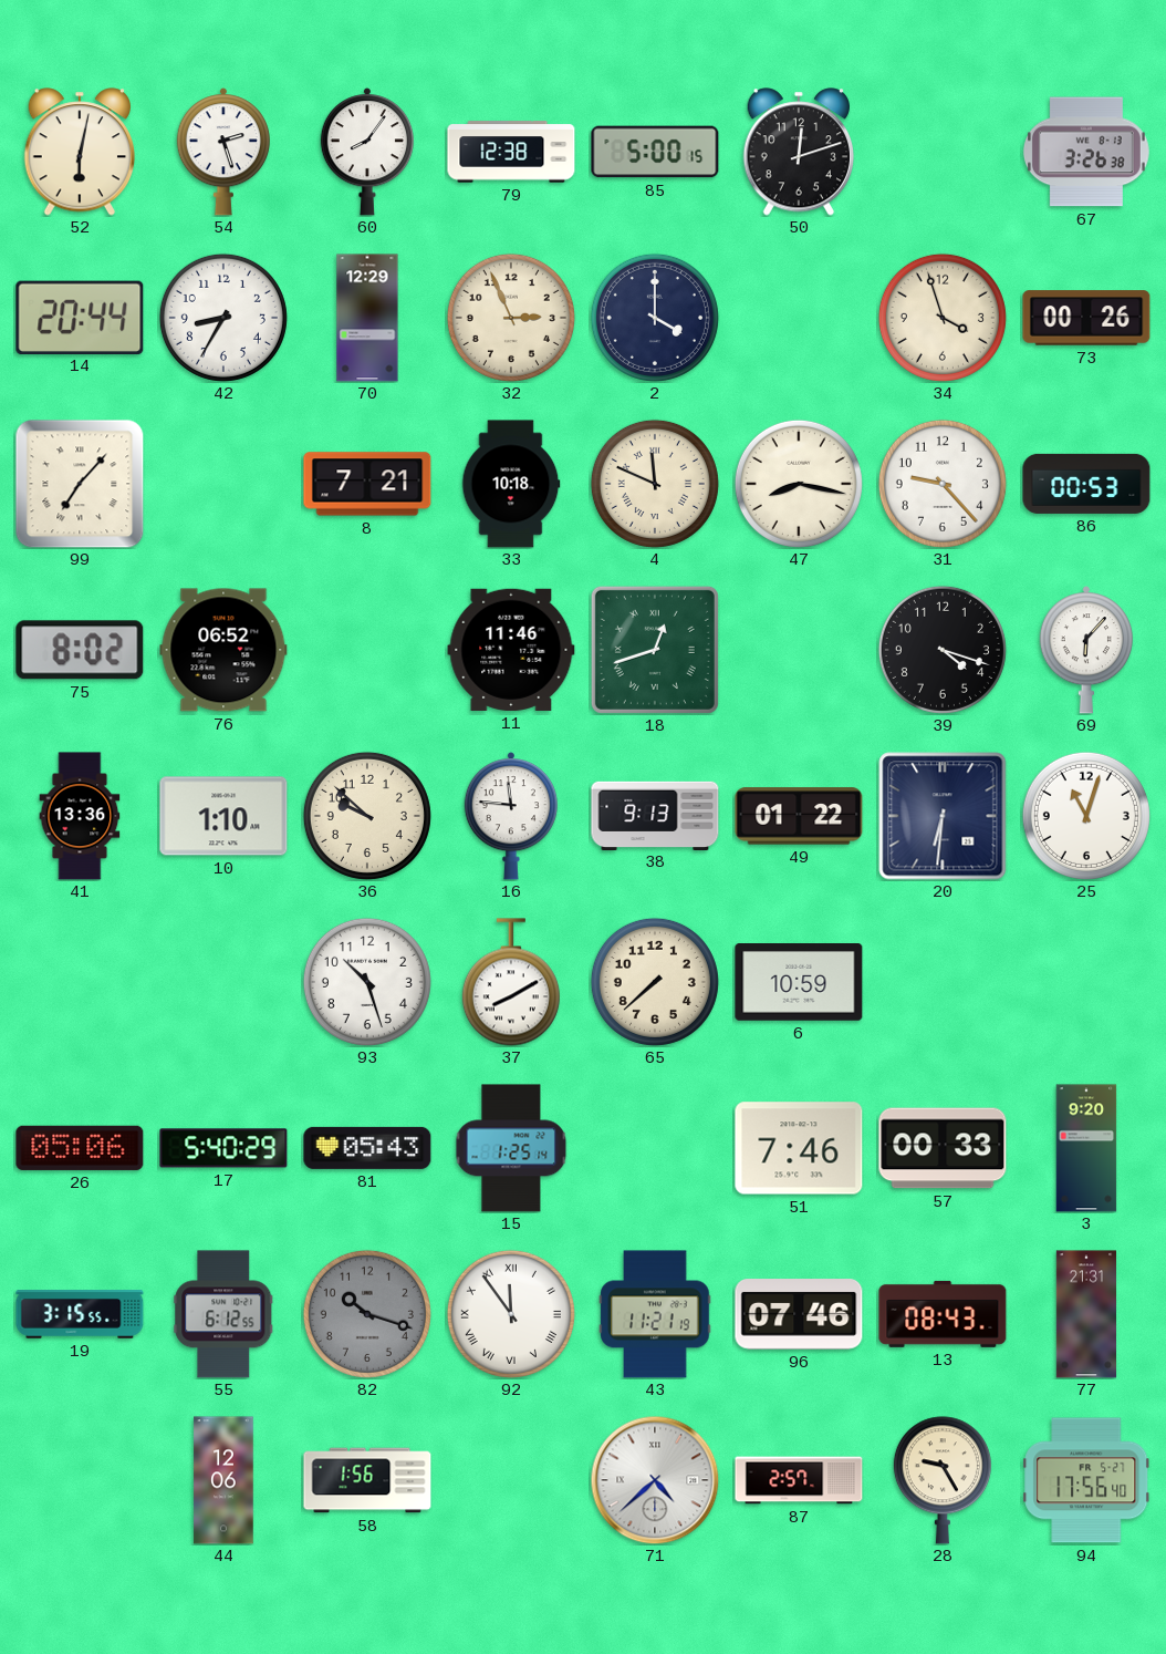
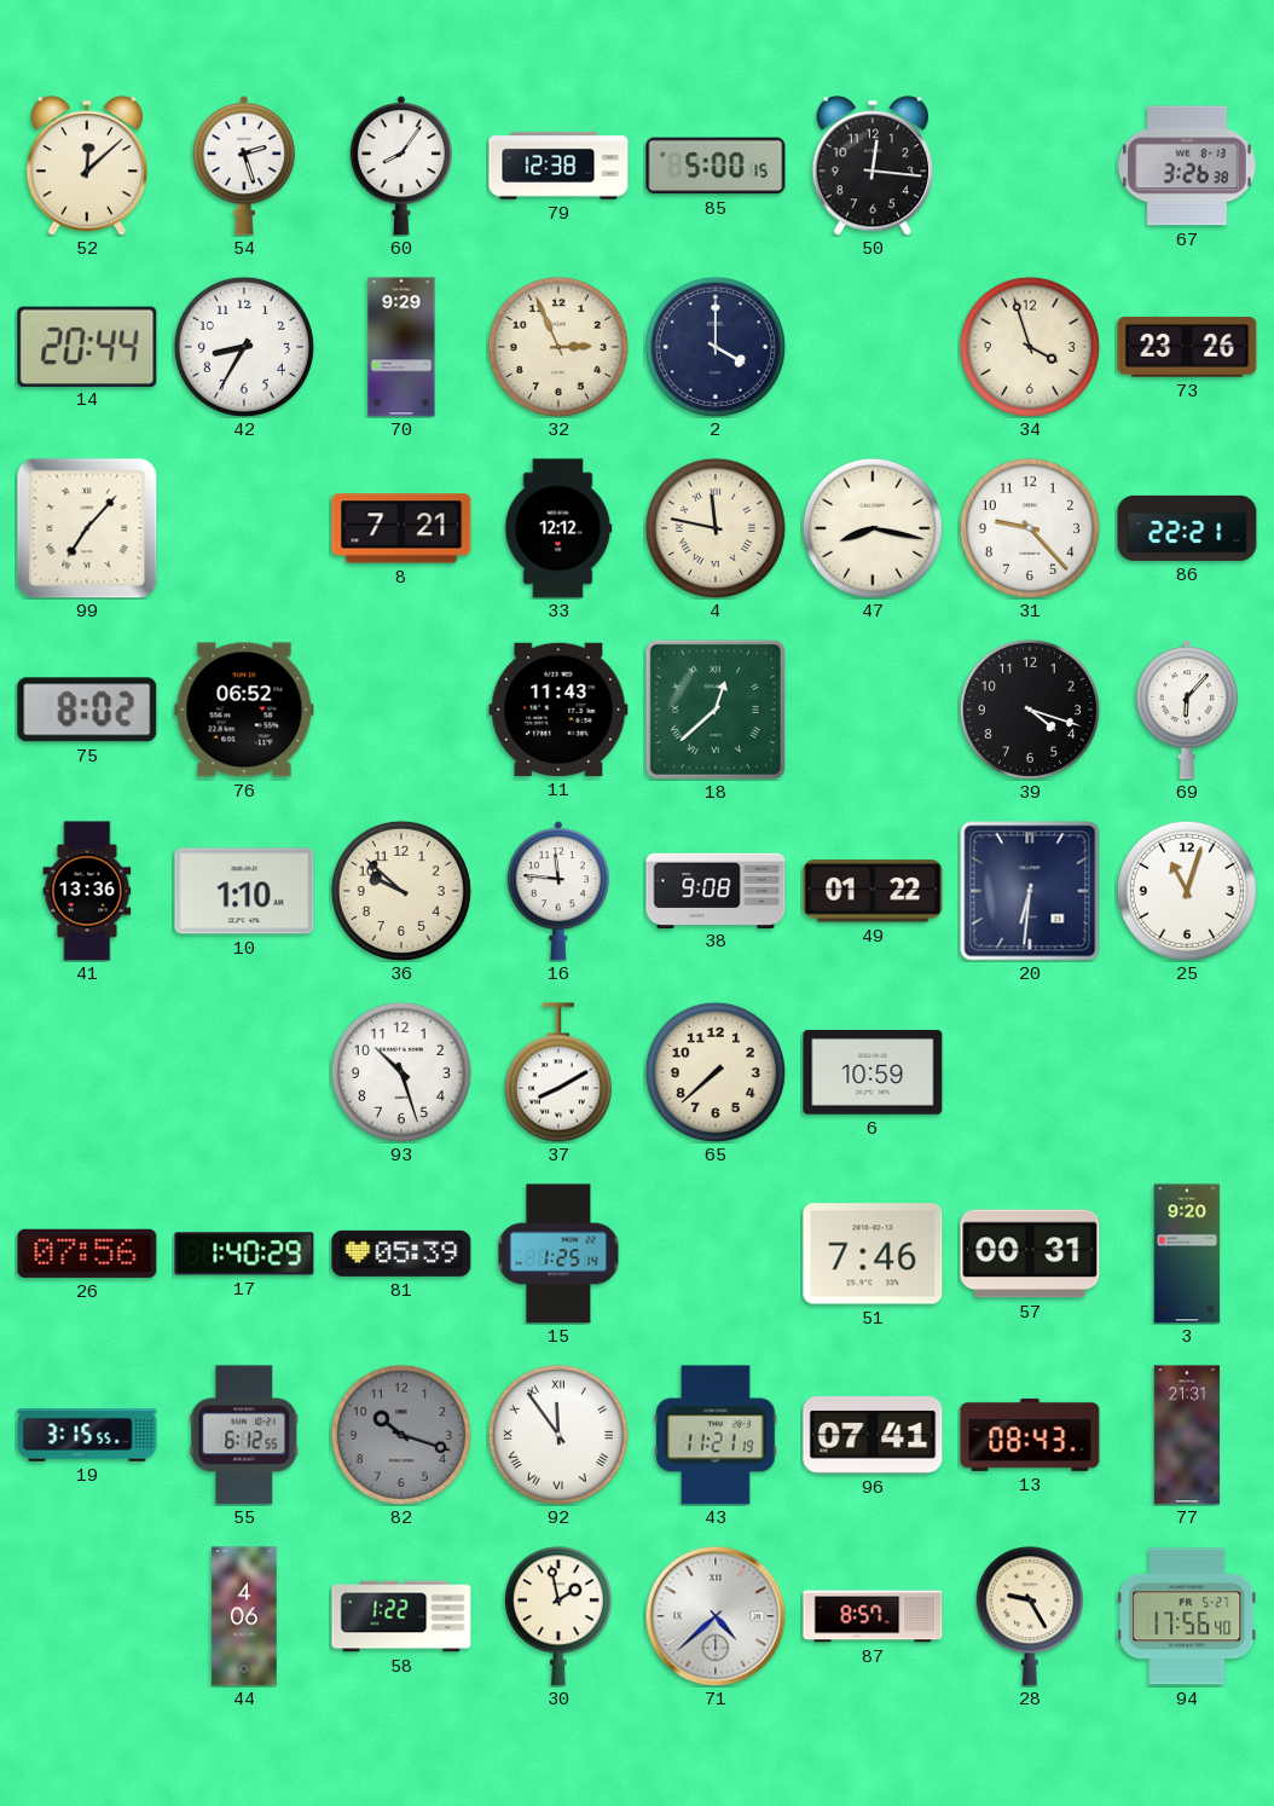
52: 6:02 -> 12:08
50: 12:12 -> 12:16
70: 12:29 -> 9:29
73: 00:26 -> 23:26
33: 10:18 -> 12:12
4: 11:49 -> 11:47
86: 00:53 -> 22:21
11: 11:46 -> 11:43
18: 12:42 -> 12:38
38: 9:13 -> 9:08
26: 05:06 -> 07:56
17: 5:40 -> 1:40
81: 05:43 -> 05:39
57: 00:33 -> 00:31
96: 07:46 -> 07:41
44: 12:06 -> 4:06
58: 1:56 -> 1:22
30: none -> 1:58
87: 2:57 -> 8:57
